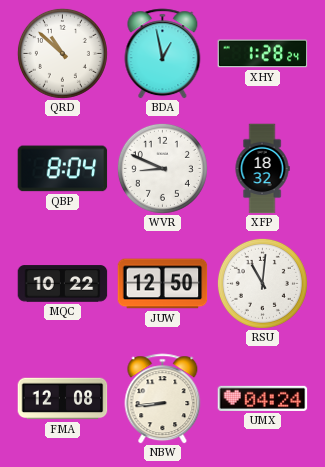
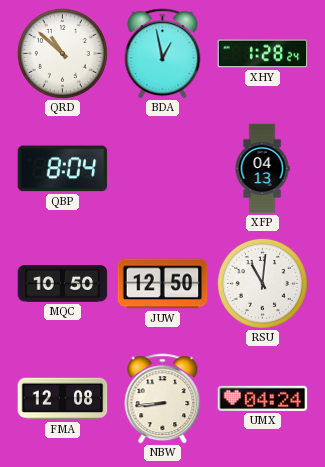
WVR: 8:49 -> none
XFP: 18:32 -> 04:13
MQC: 10:22 -> 10:50
